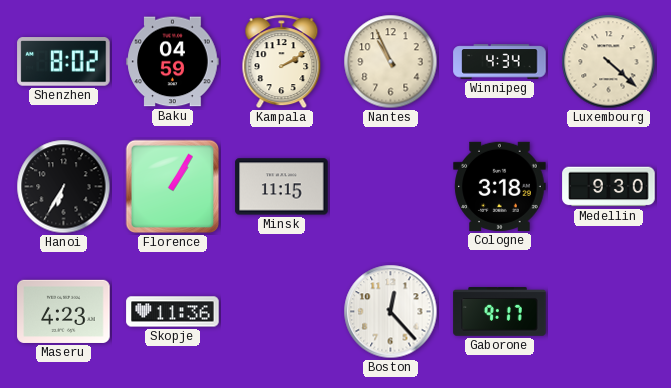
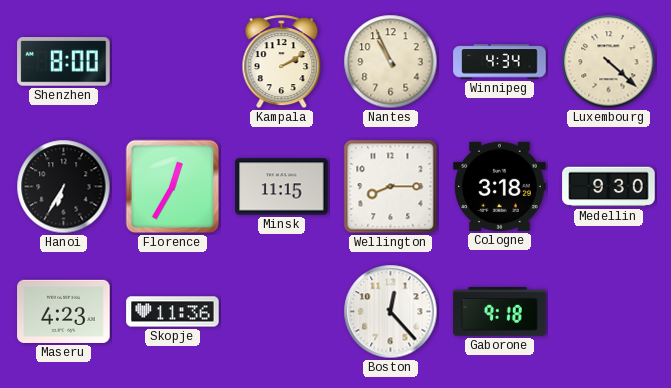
Shenzhen: 8:02 -> 8:00
Baku: 04:59 -> none
Florence: 1:05 -> 12:35
Wellington: none -> 8:15
Gaborone: 9:17 -> 9:18
